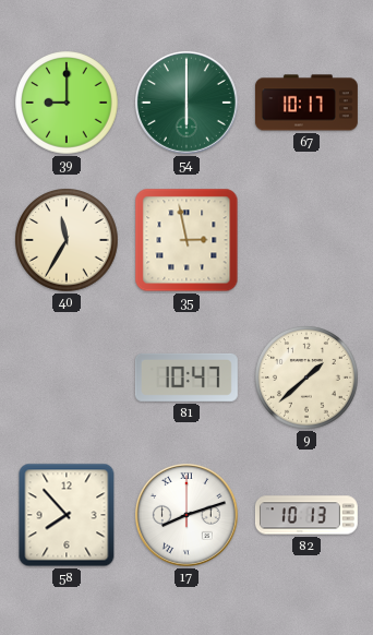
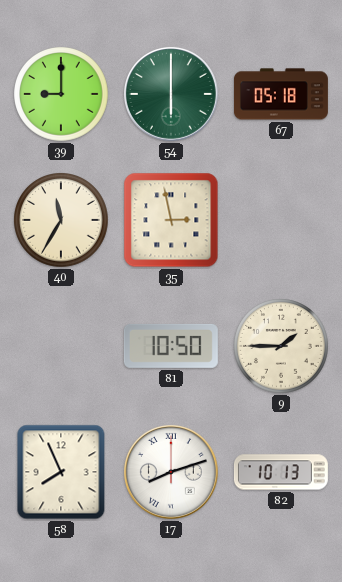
67: 10:17 -> 05:18
81: 10:47 -> 10:50
9: 1:38 -> 1:45
58: 7:53 -> 7:56
